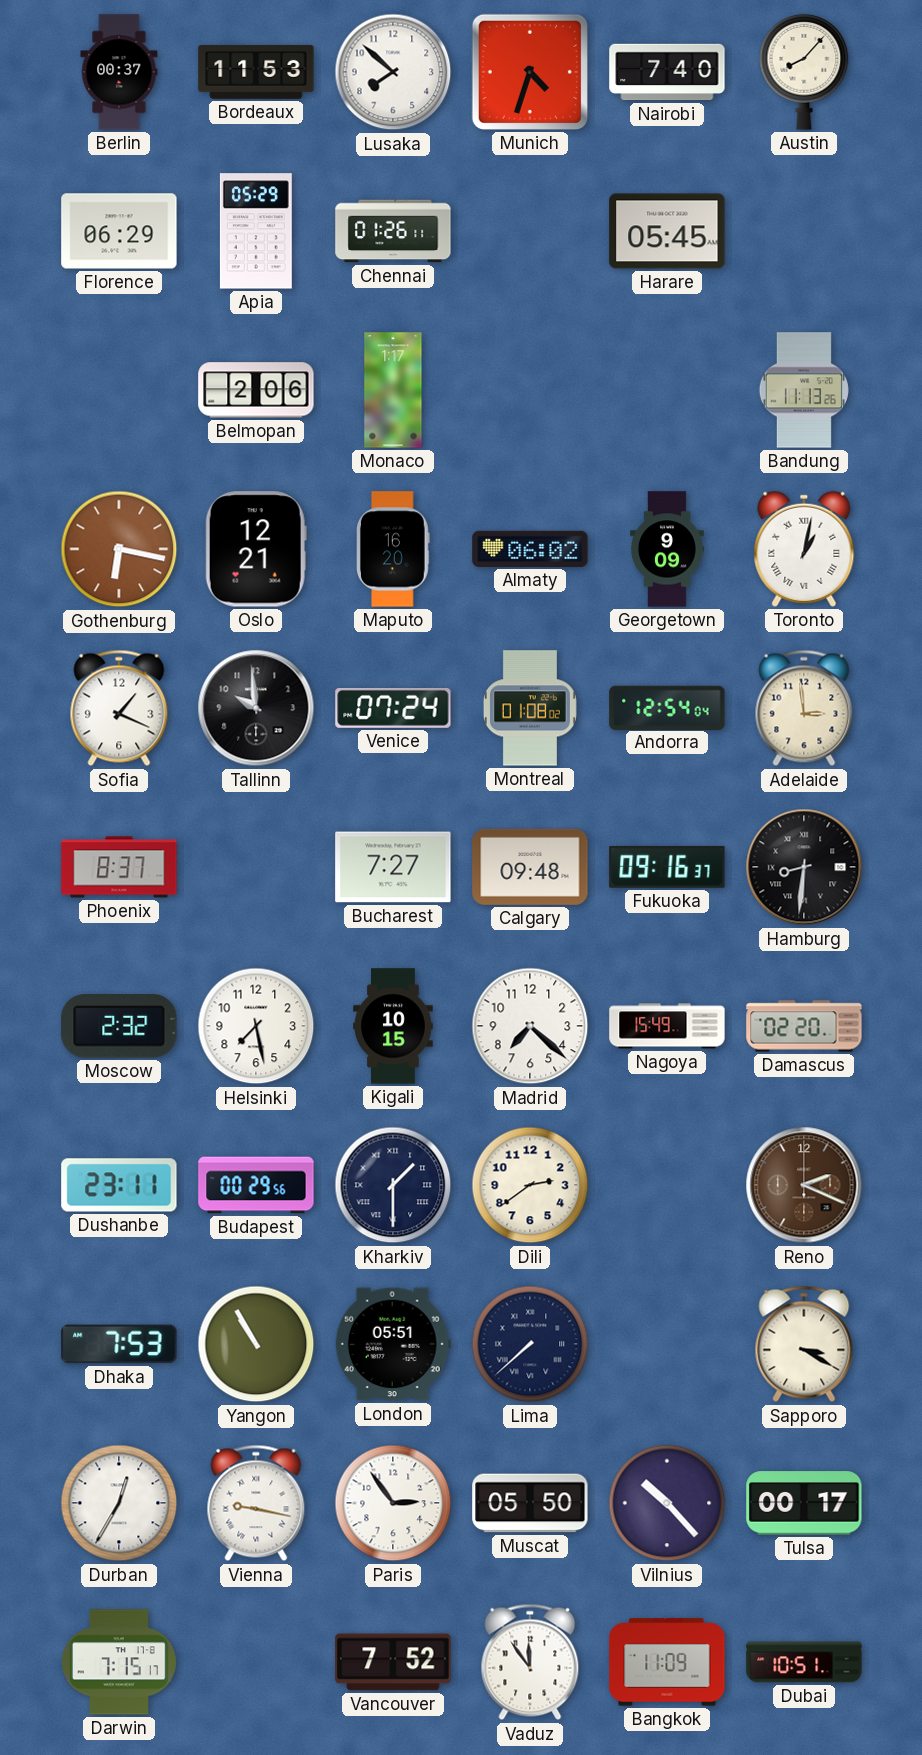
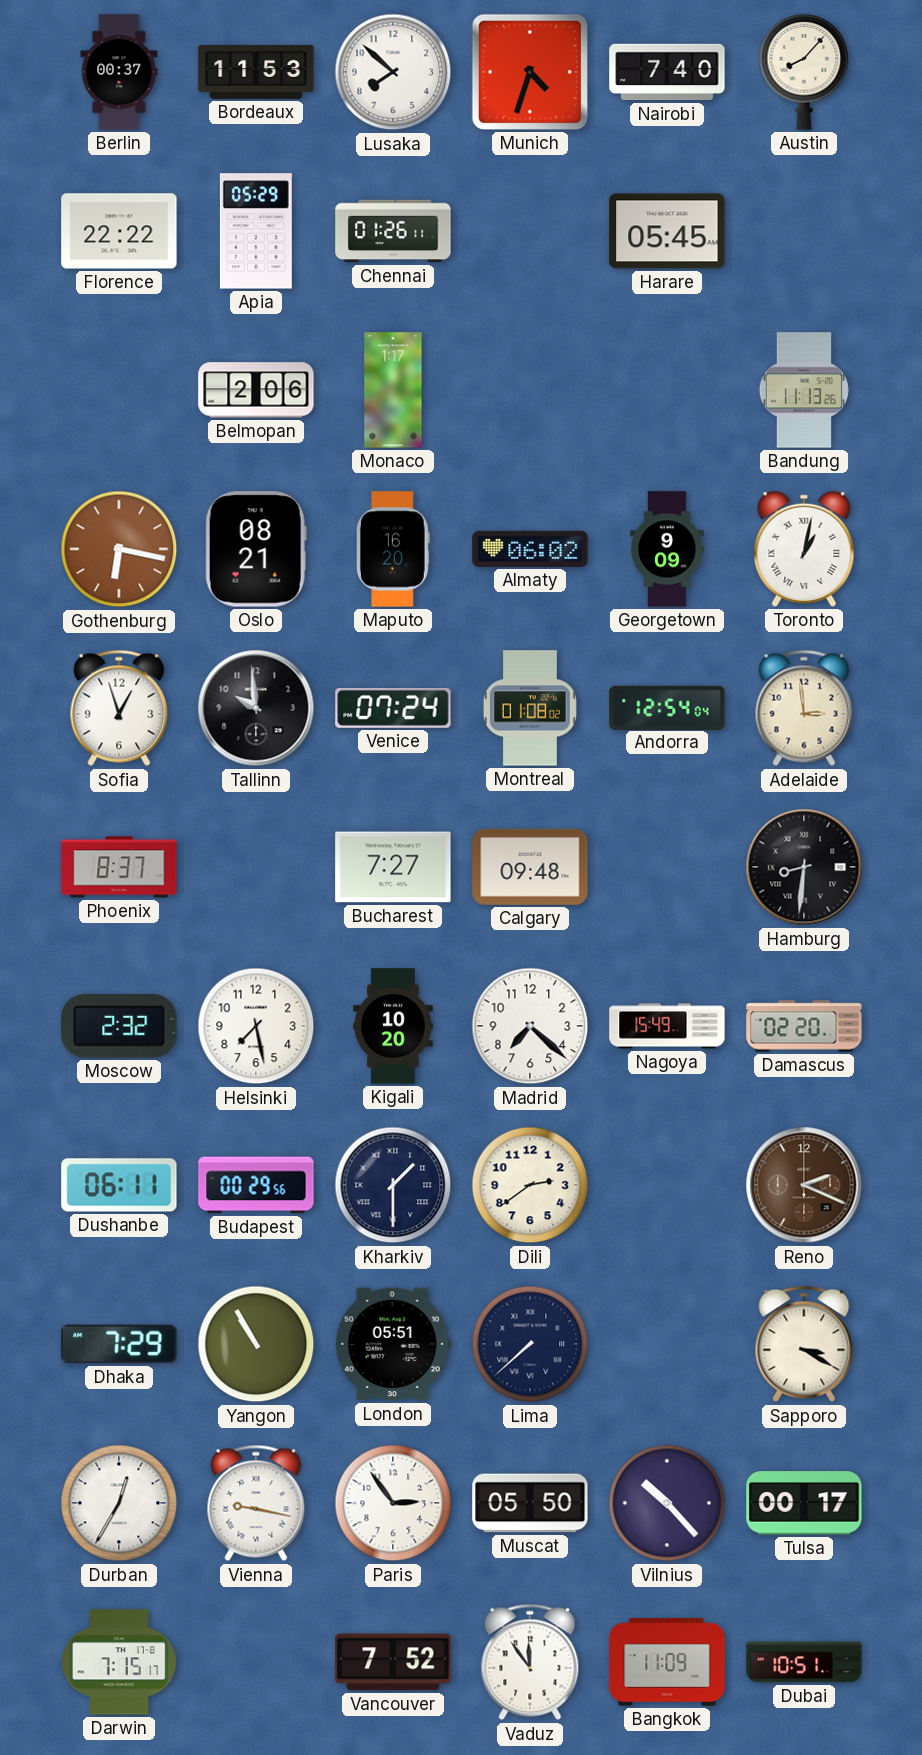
Florence: 06:29 -> 22:22
Oslo: 12:21 -> 08:21
Sofia: 1:19 -> 12:57
Fukuoka: 09:16 -> none
Kigali: 10:15 -> 10:20
Dushanbe: 23:11 -> 06:11
Dhaka: 7:53 -> 7:29
